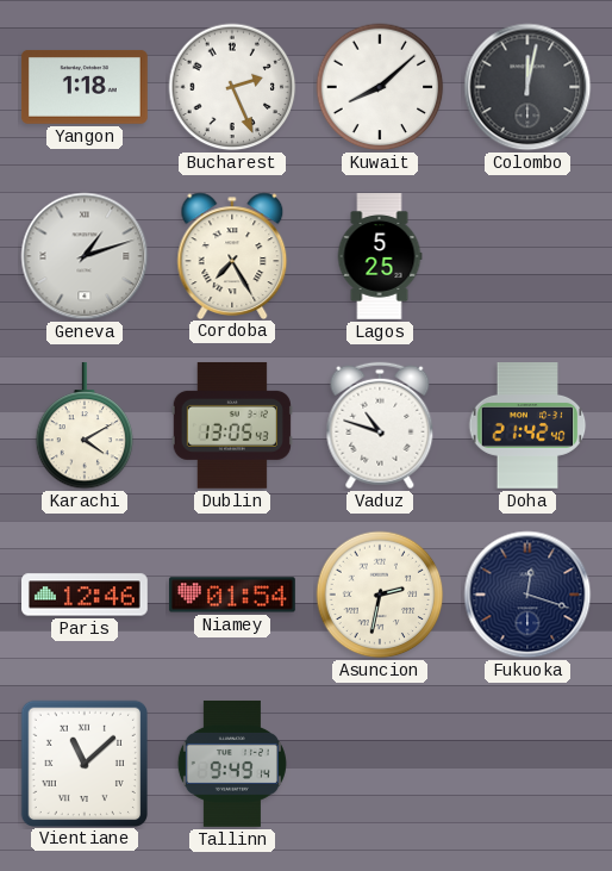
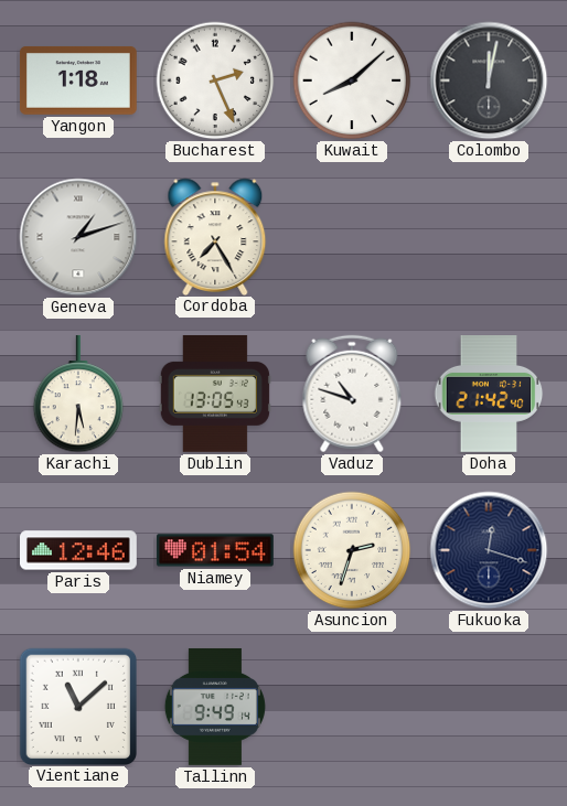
Lagos: 5:25 -> none
Karachi: 4:10 -> 5:31
Asuncion: 2:32 -> 2:33
